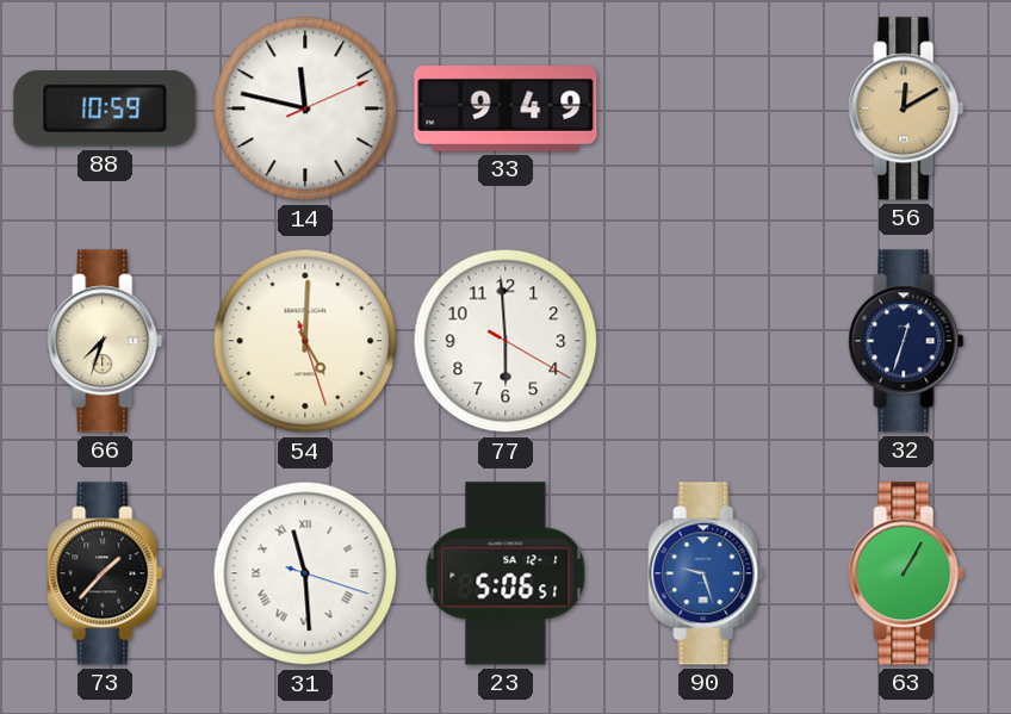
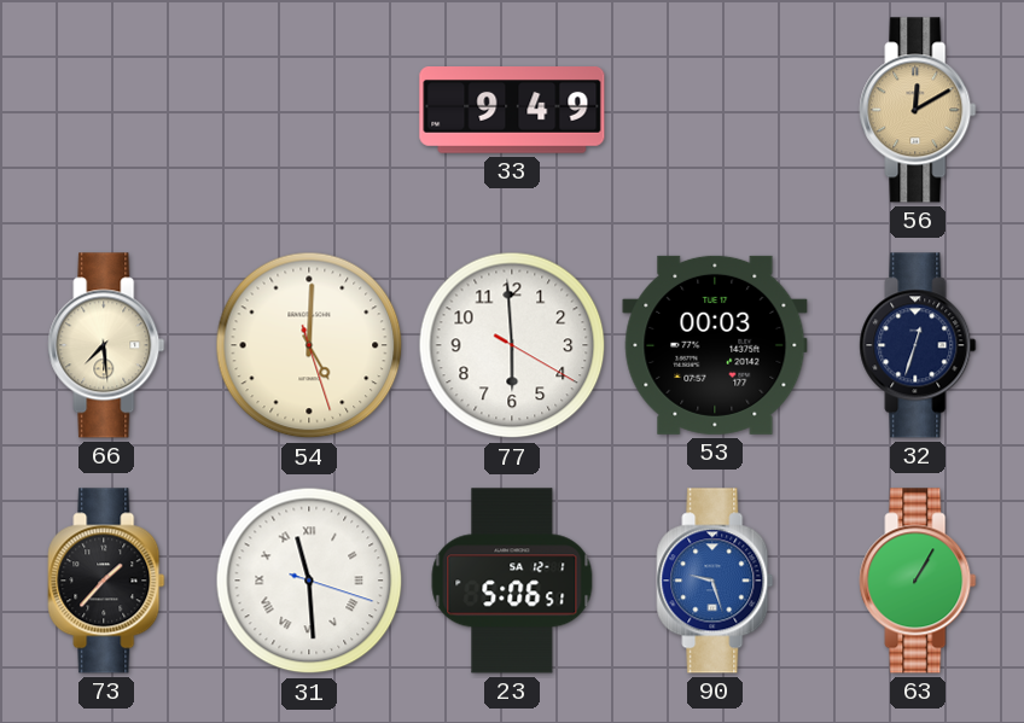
88: 10:59 -> none
14: 11:47 -> none
66: 7:33 -> 7:29
53: none -> 00:03
